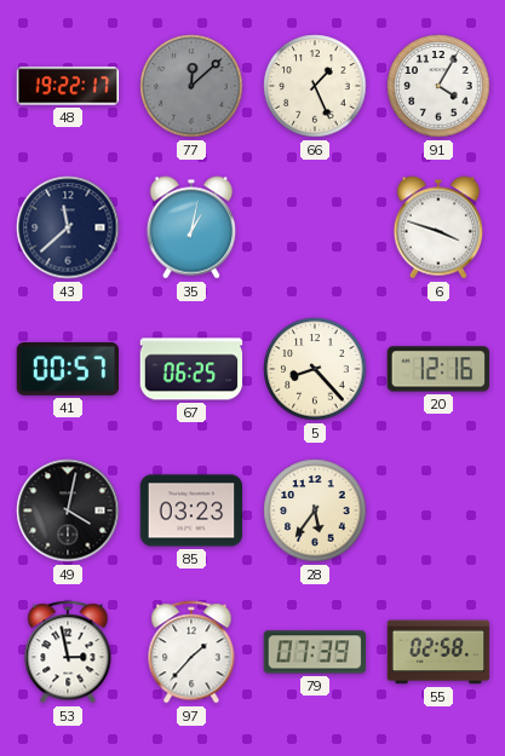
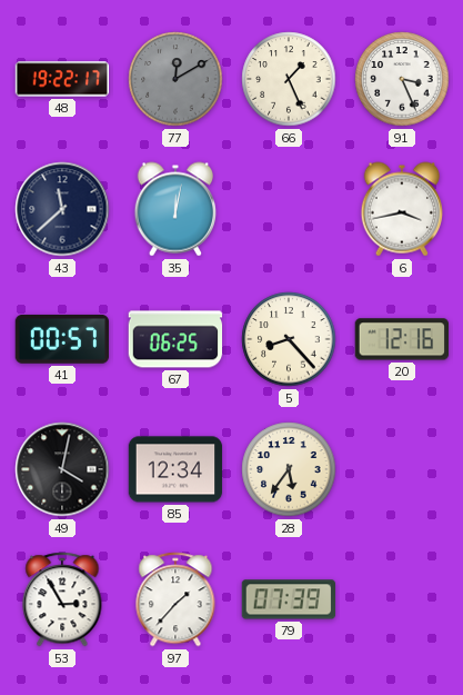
77: 12:08 -> 12:10
91: 4:05 -> 3:26
35: 1:02 -> 12:02
6: 3:48 -> 3:43
85: 03:23 -> 12:34
53: 2:58 -> 2:55
55: 02:58 -> none
